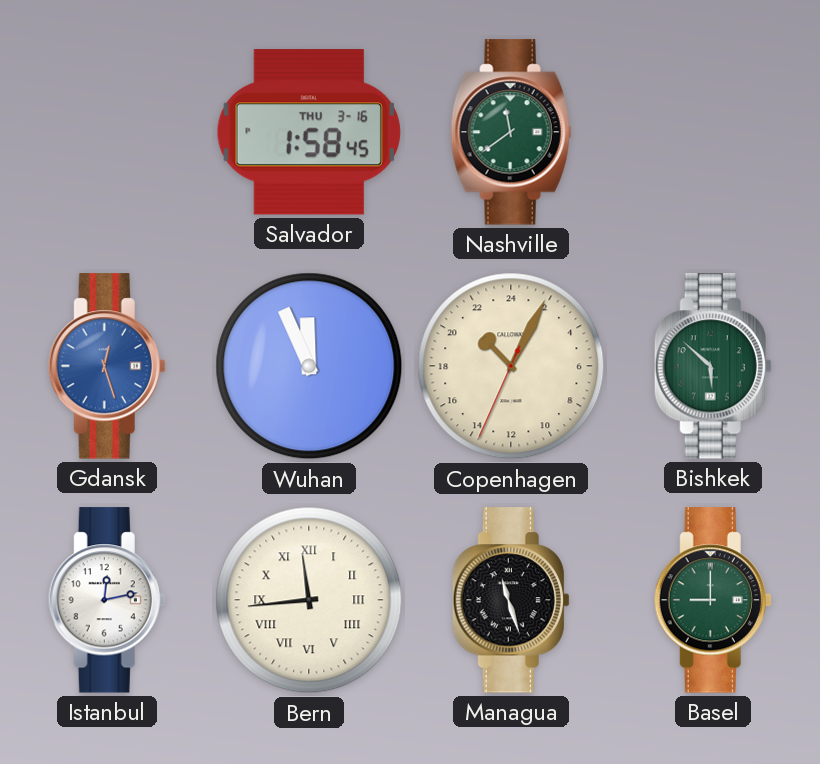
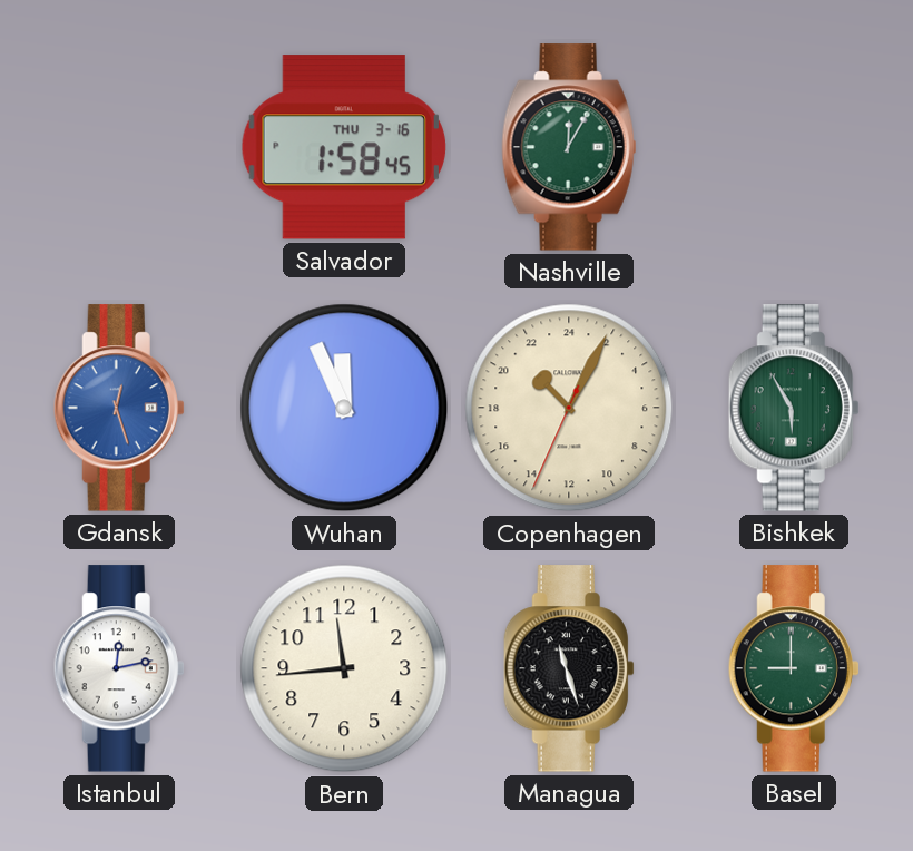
Nashville: 11:39 -> 12:05
Bishkek: 5:52 -> 5:55
Bern numerals: Roman -> Arabic
